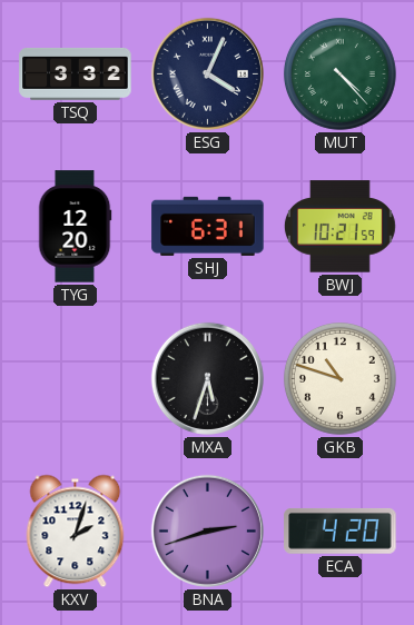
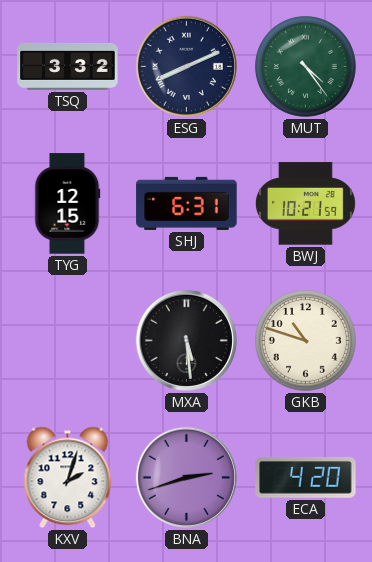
ESG: 4:04 -> 8:11
MUT: 4:23 -> 4:24
TYG: 12:20 -> 12:15
MXA: 5:33 -> 5:29
